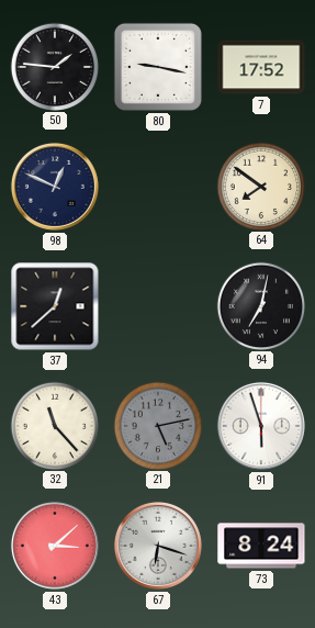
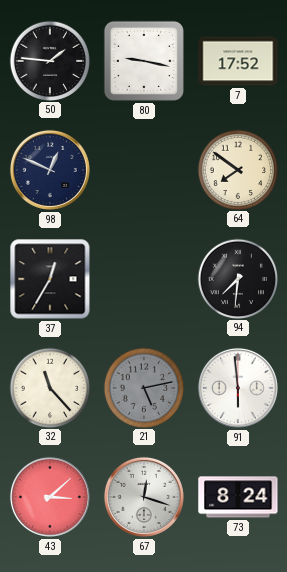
37: 12:38 -> 12:35
94: 7:02 -> 7:31
91: 5:57 -> 5:59
67: 6:18 -> 12:18
